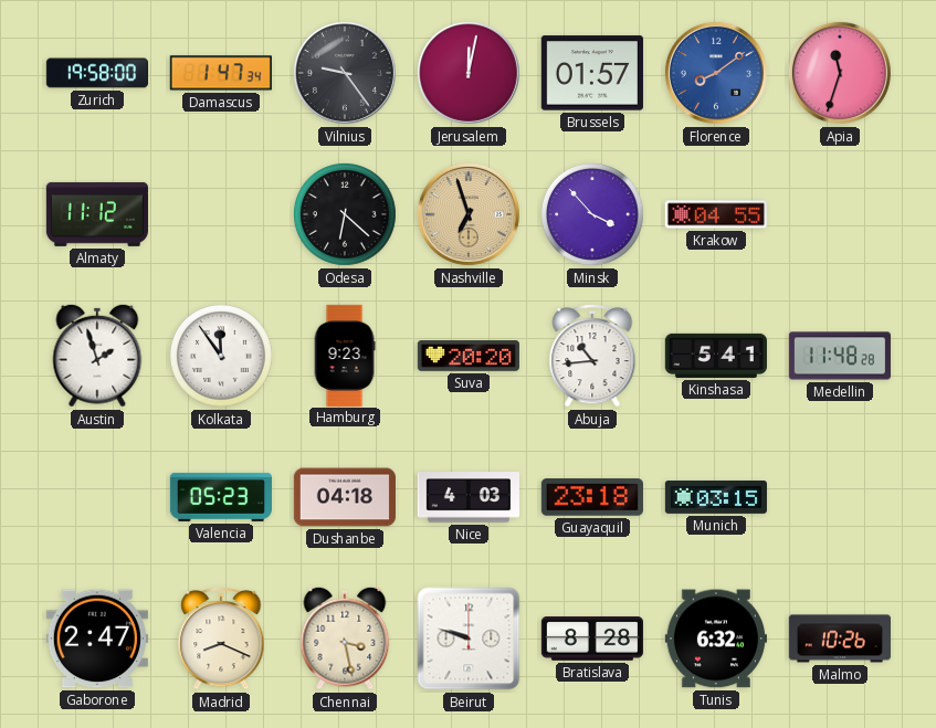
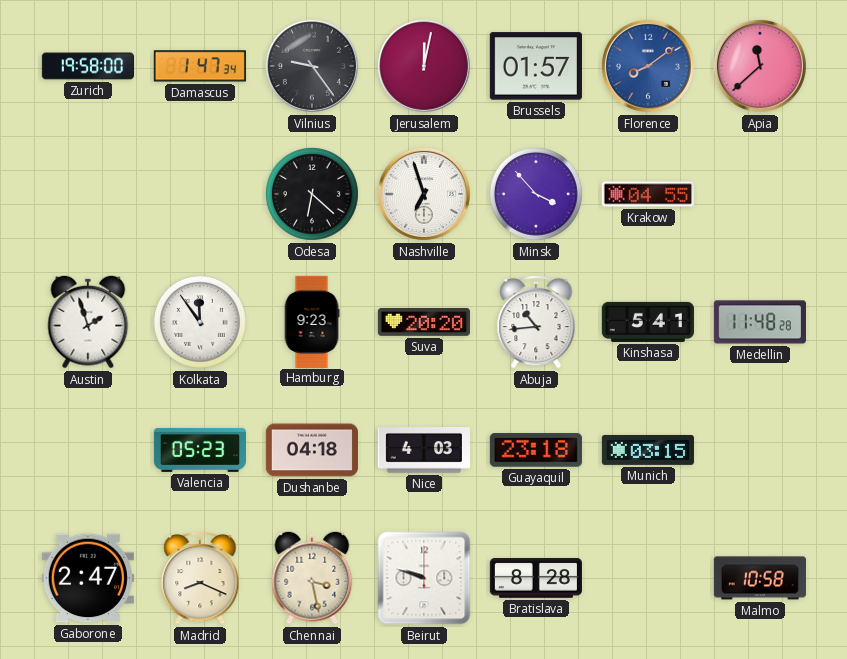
Apia: 11:33 -> 11:38
Almaty: 11:12 -> none
Nashville dial: champagne -> white
Tunis: 6:32 -> none
Malmo: 10:26 -> 10:58
